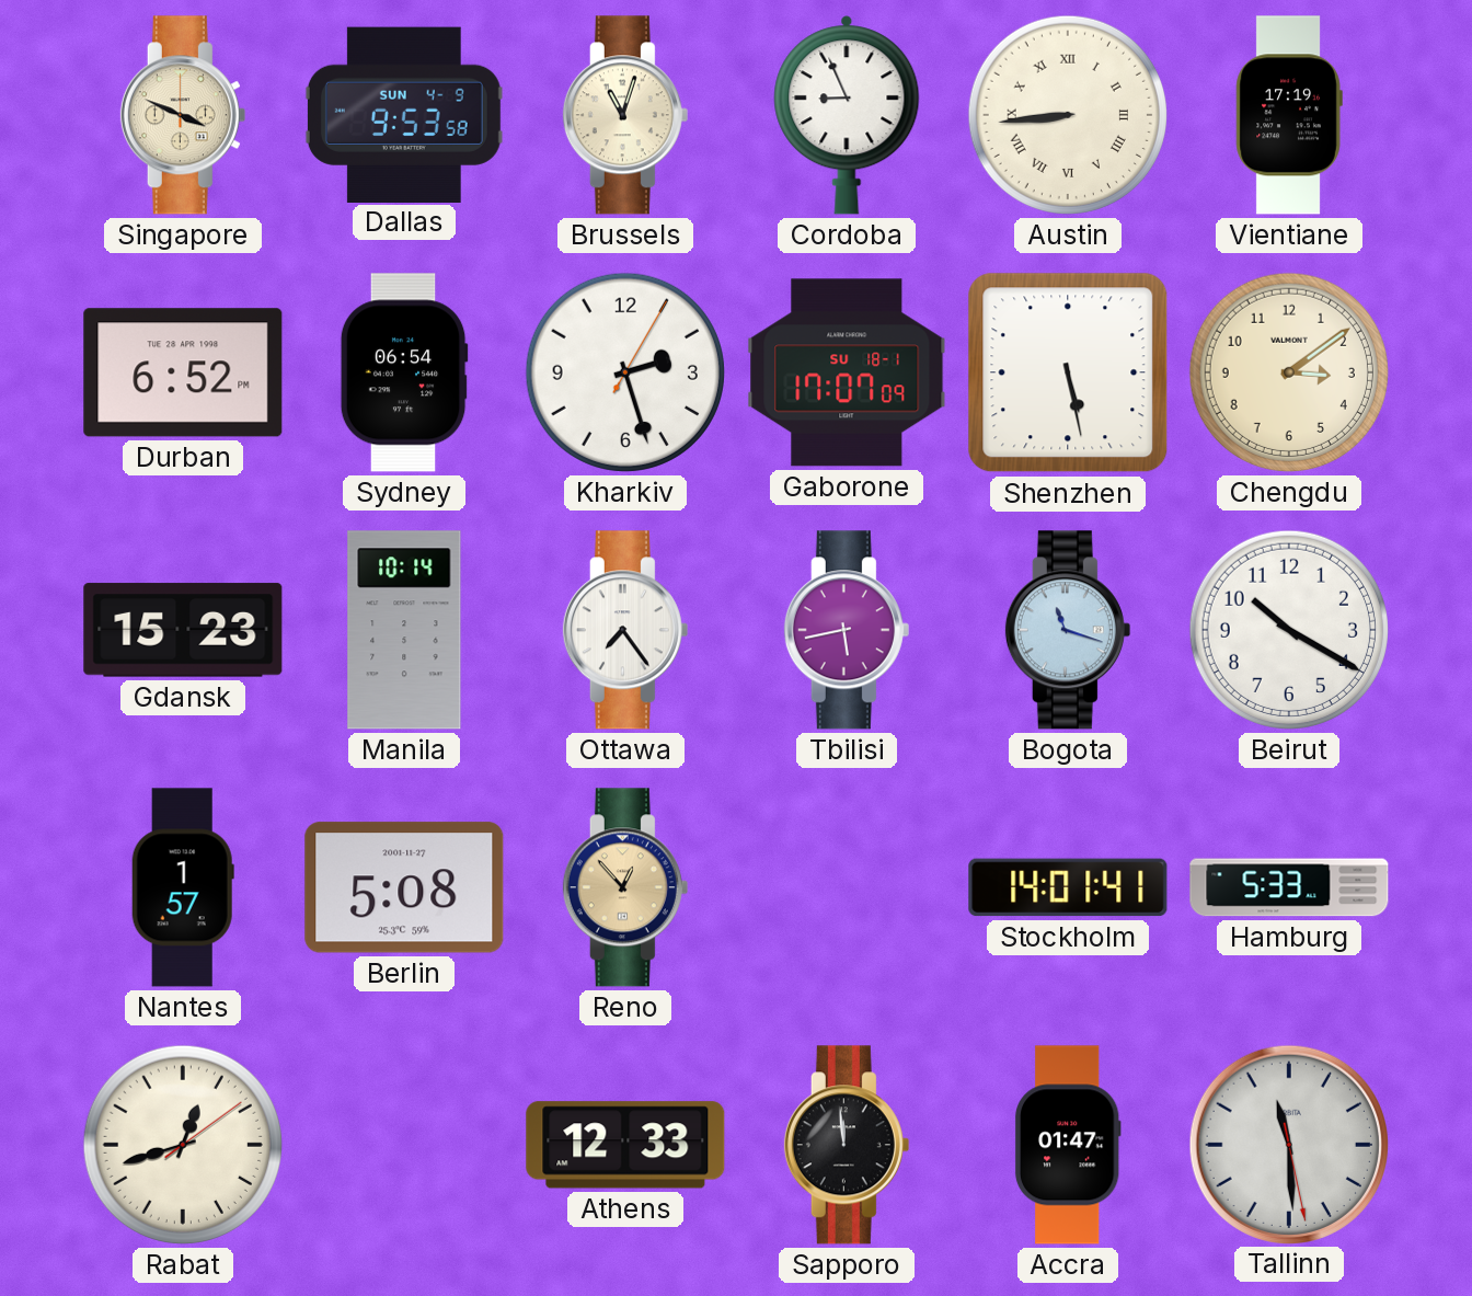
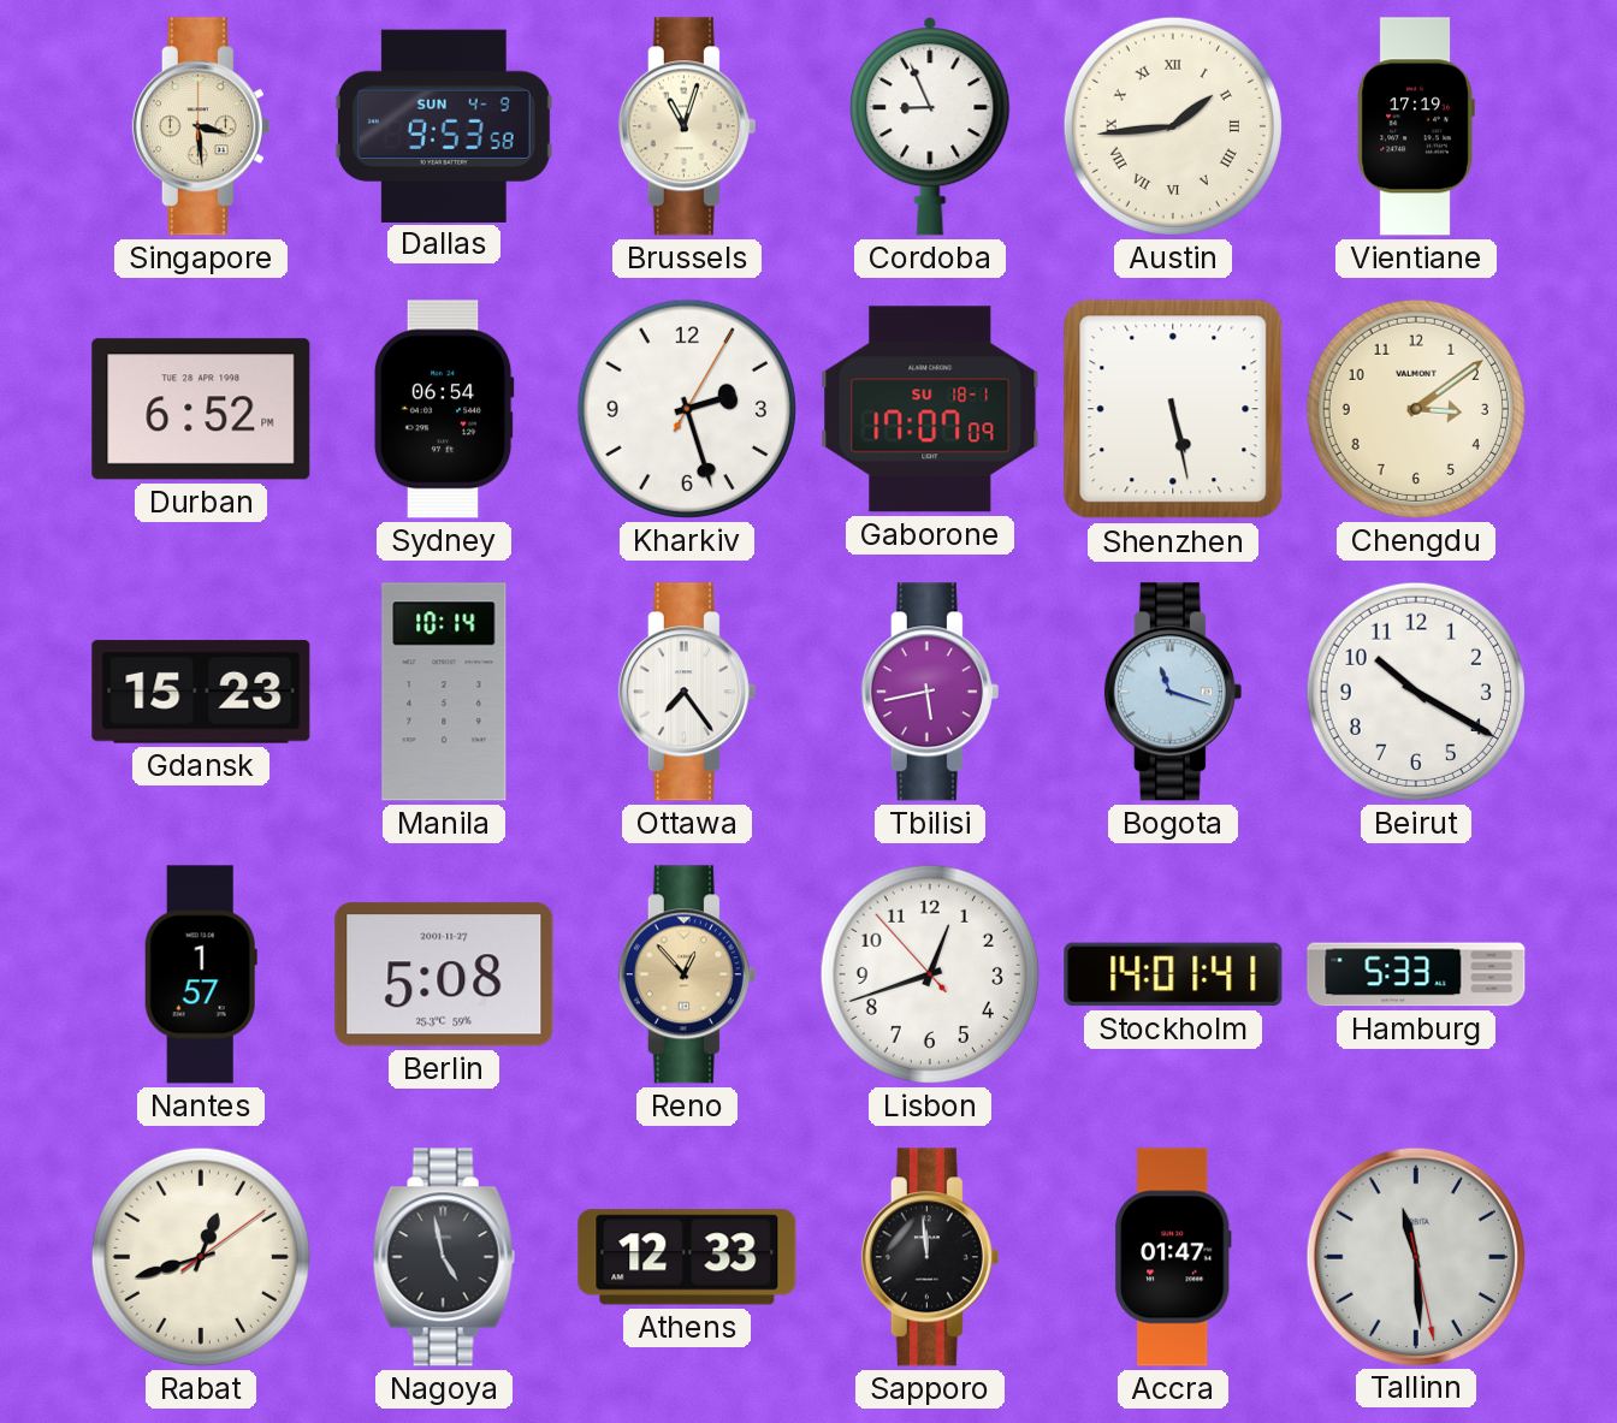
Singapore: 3:49 -> 3:29
Austin: 8:44 -> 1:44
Lisbon: none -> 12:41
Nagoya: none -> 4:58
